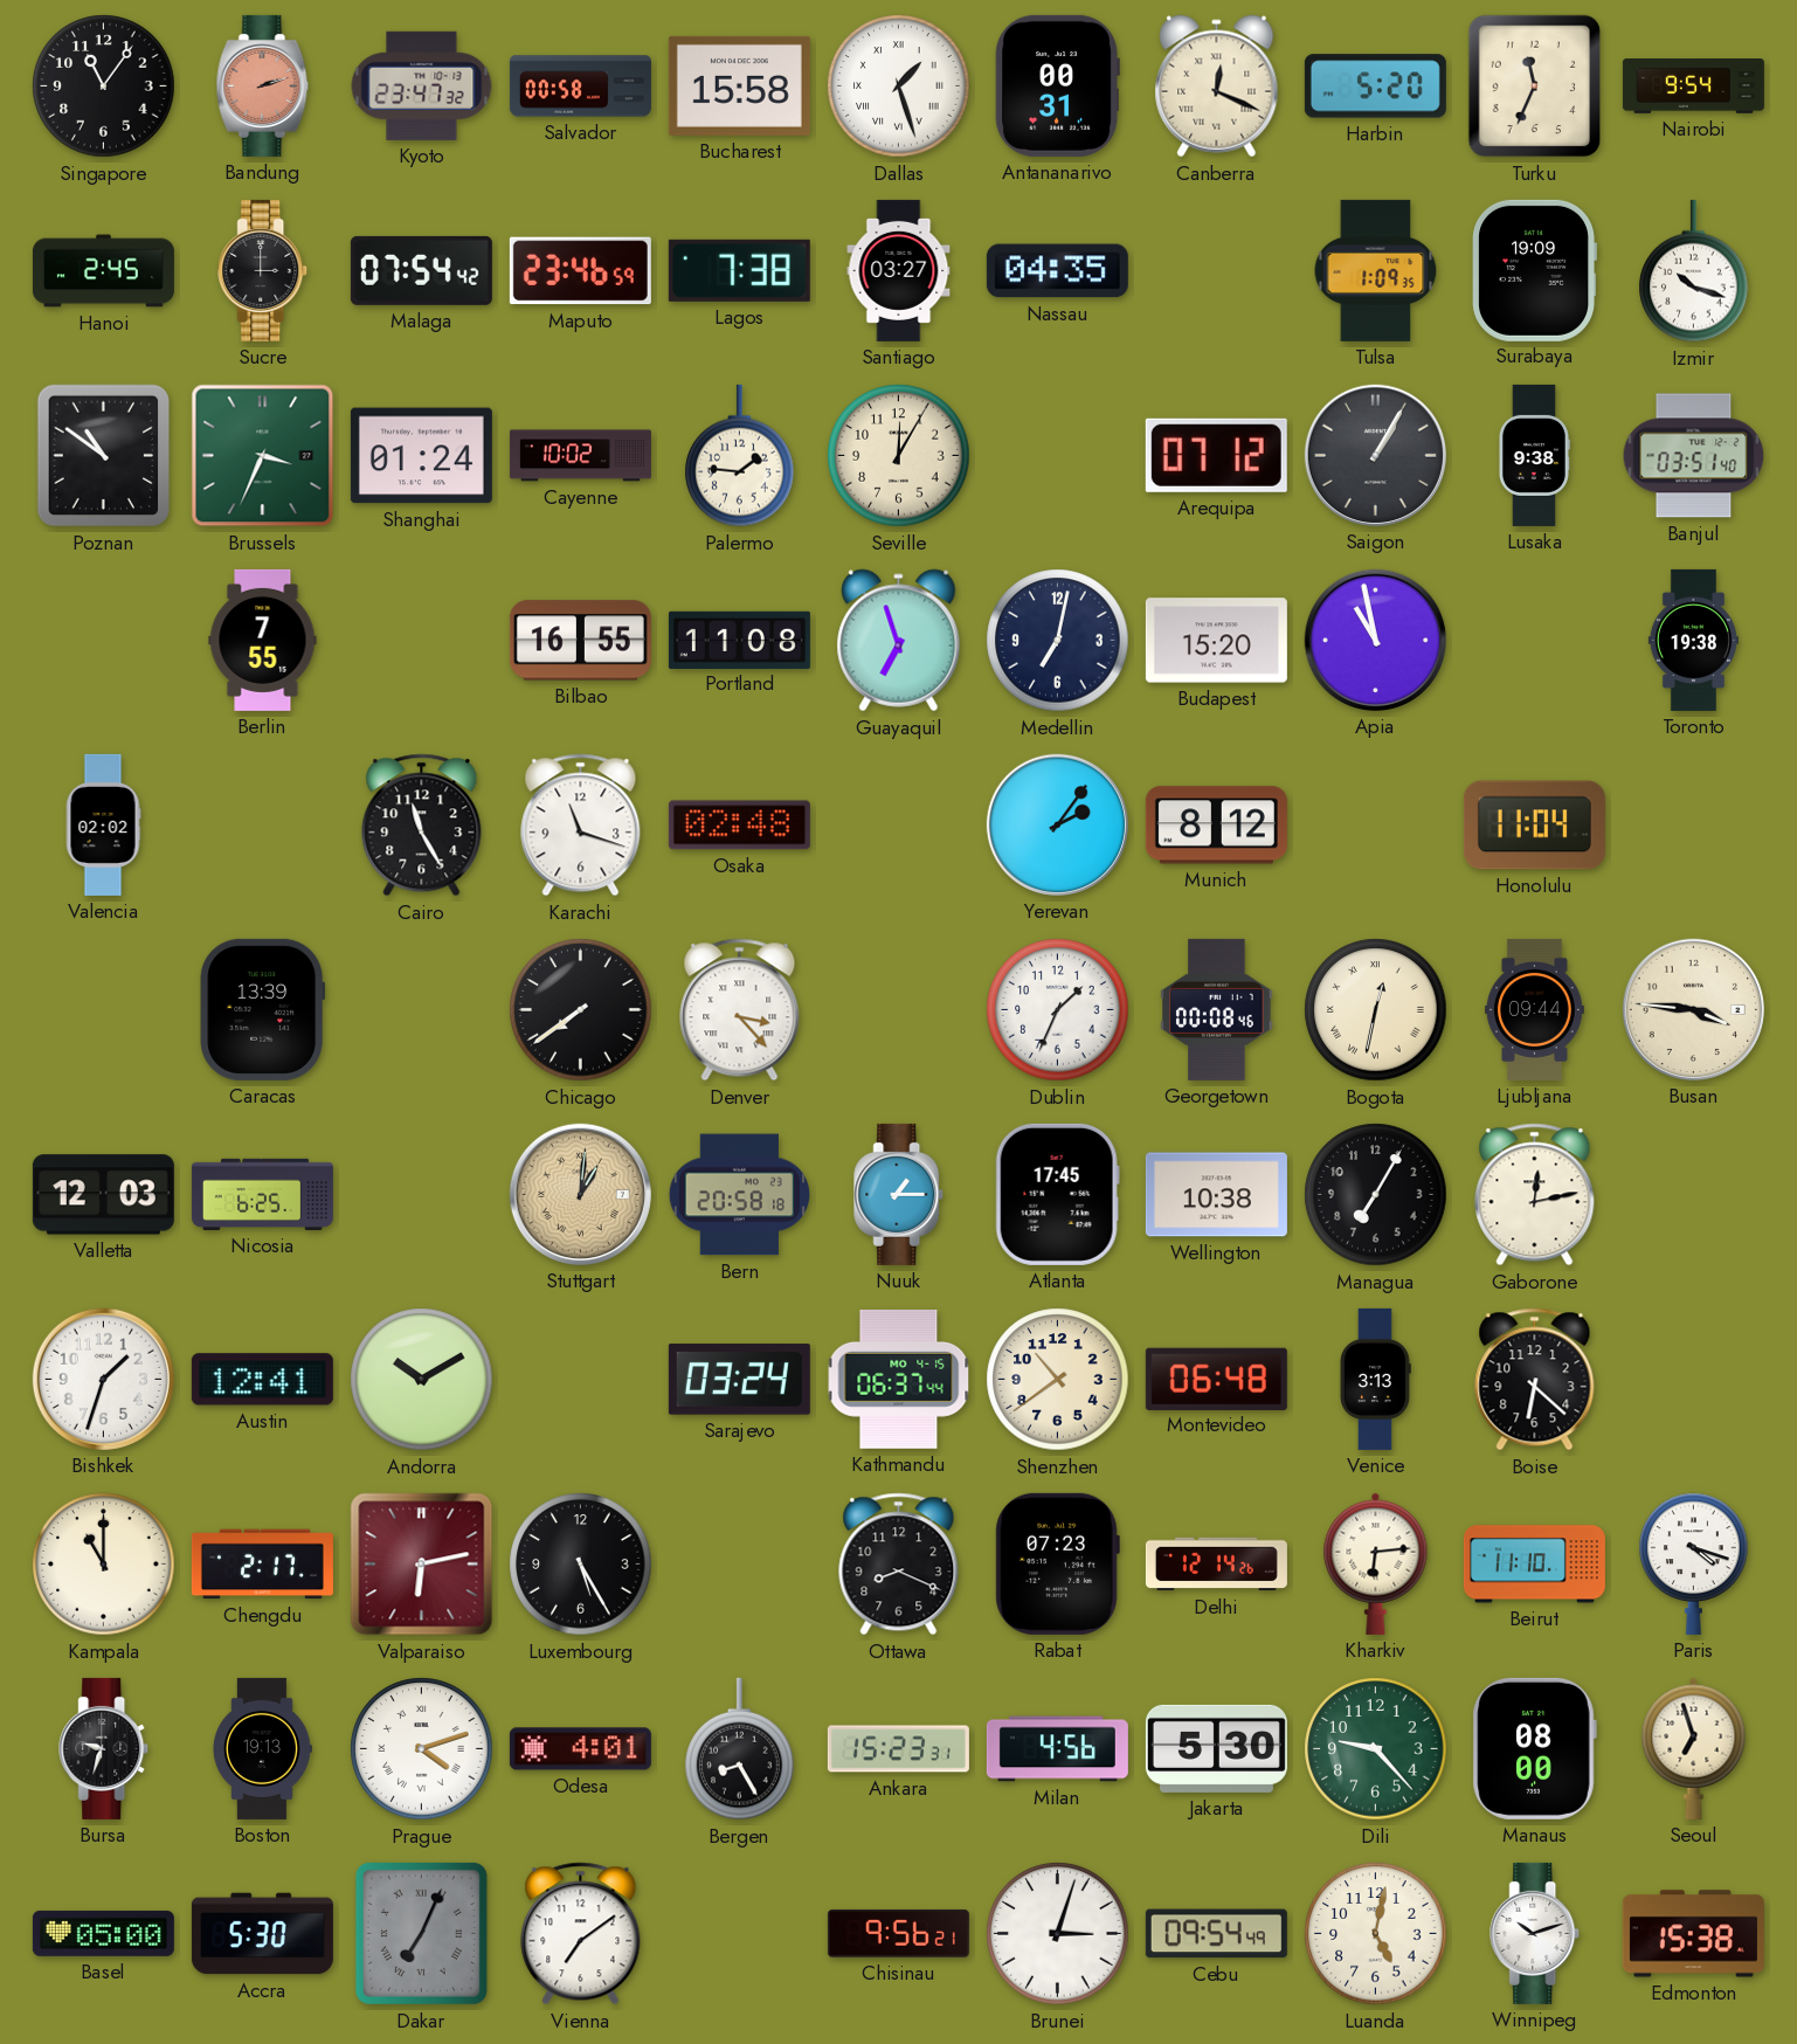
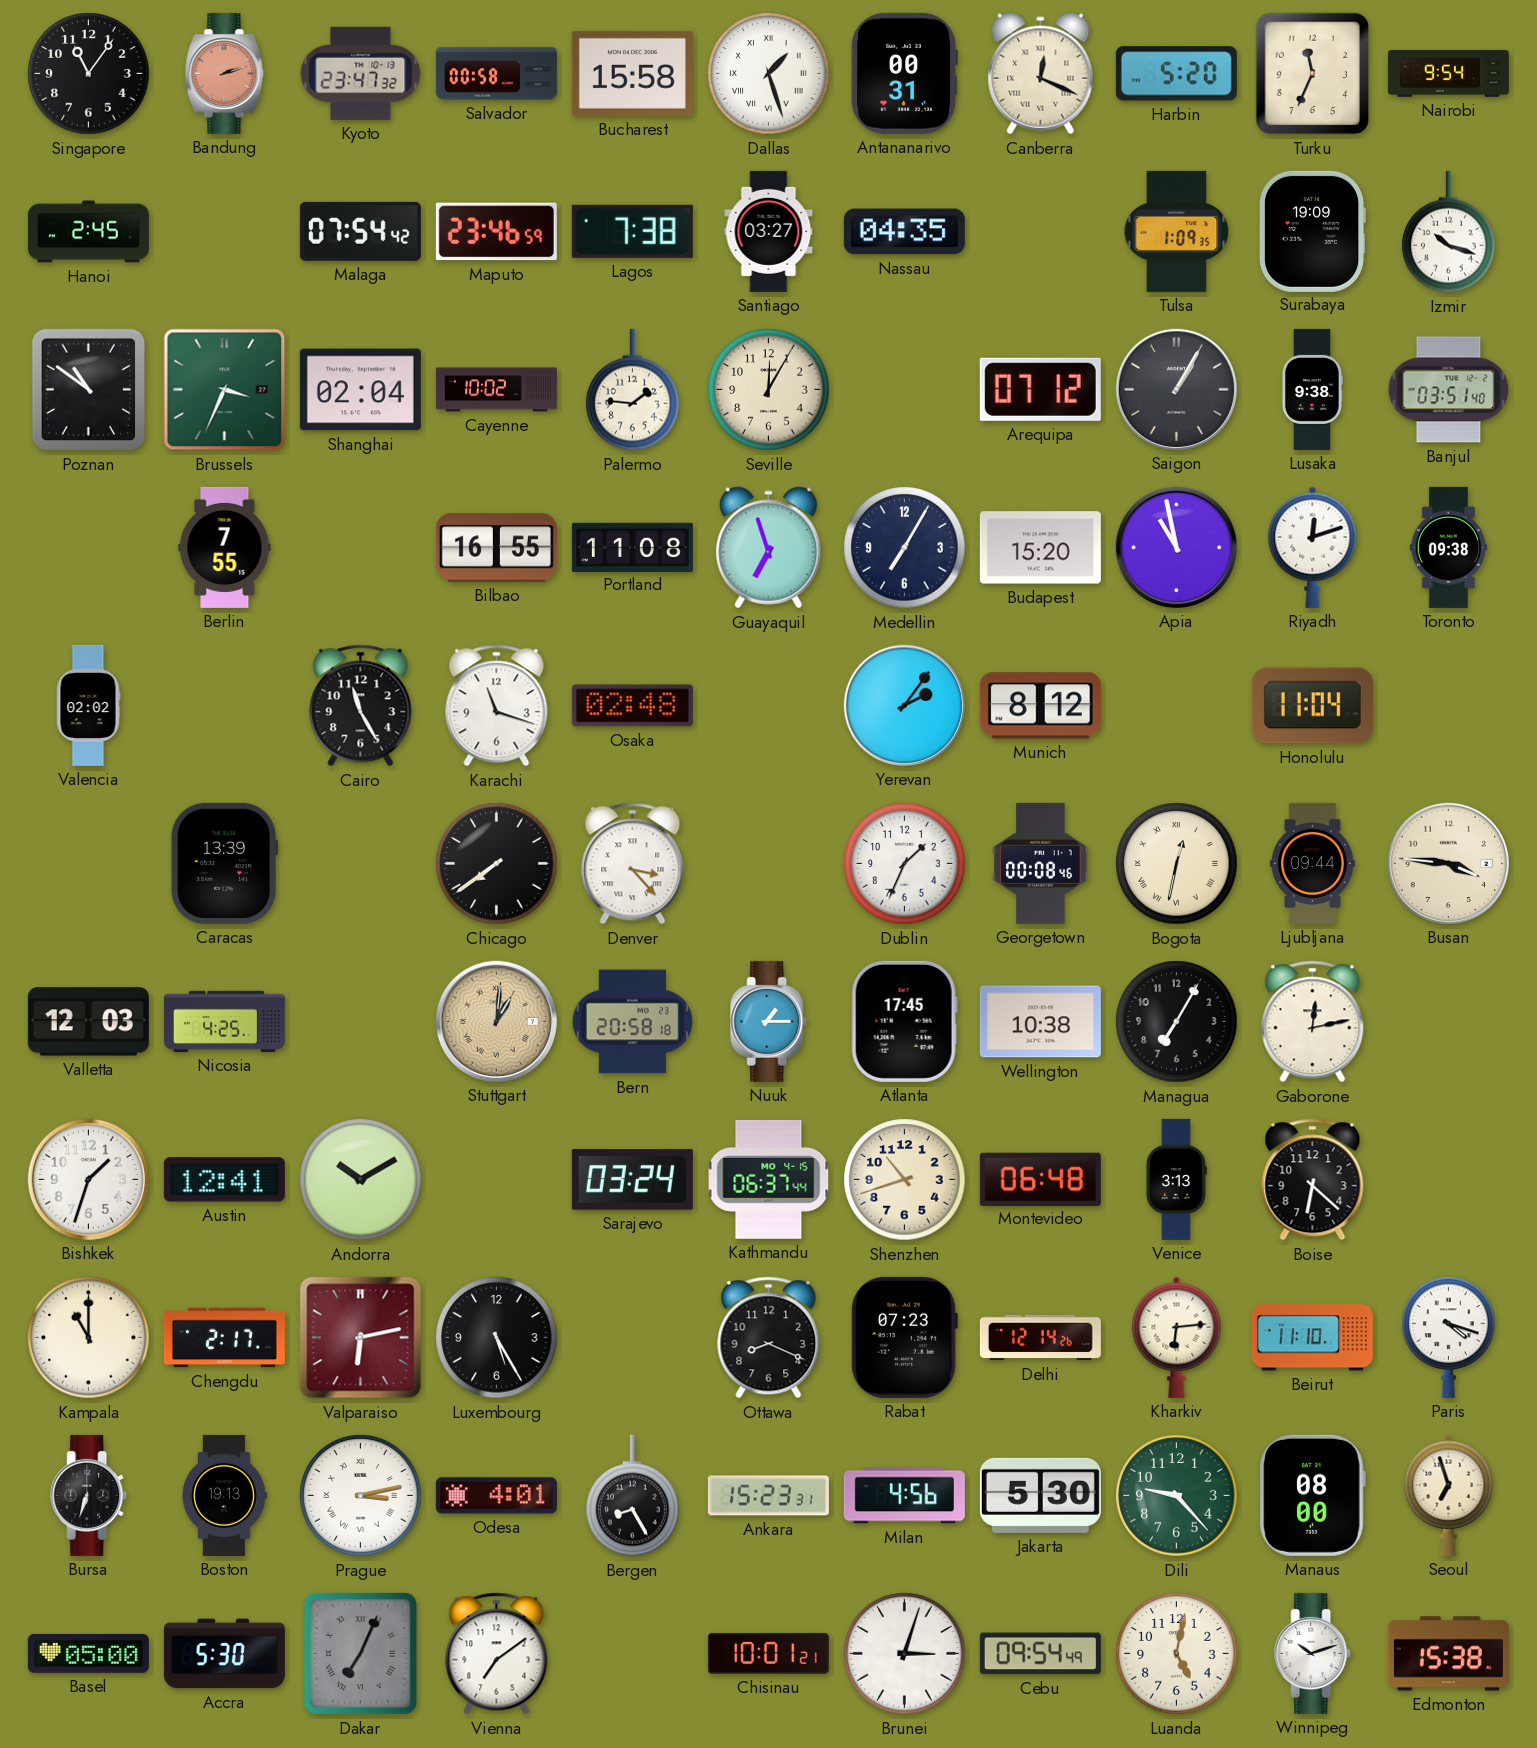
Sucre: 3:00 -> none
Shanghai: 01:24 -> 02:04
Medellin: 7:02 -> 7:05
Riyadh: none -> 12:12
Toronto: 19:38 -> 09:38
Nicosia: 6:25 -> 4:25
Shenzhen: 10:39 -> 10:42
Bursa: 9:33 -> 6:33
Prague: 4:12 -> 3:13
Chisinau: 9:56 -> 10:01
